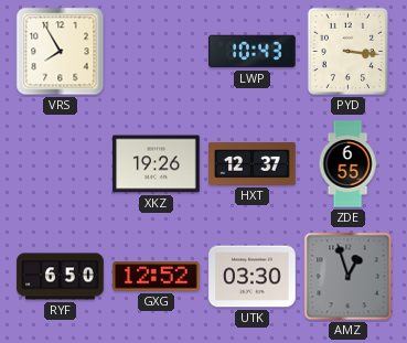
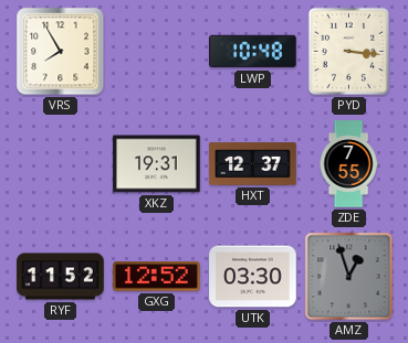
LWP: 10:43 -> 10:48
XKZ: 19:26 -> 19:31
ZDE: 6:55 -> 7:55
RYF: 6:50 -> 11:52
